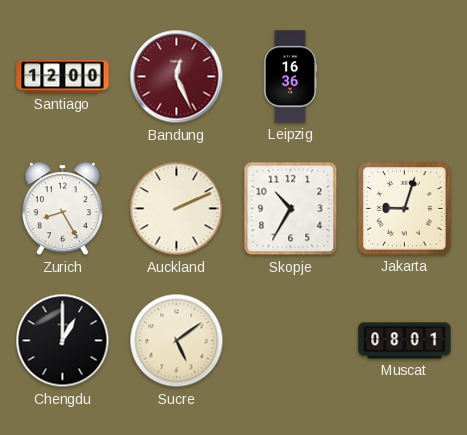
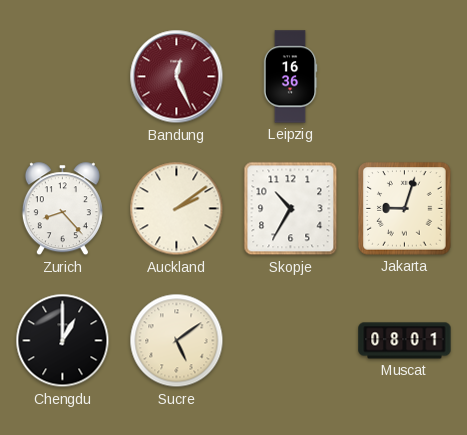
Santiago: 12:00 -> none
Zurich: 8:25 -> 8:23
Auckland: 2:11 -> 2:09
